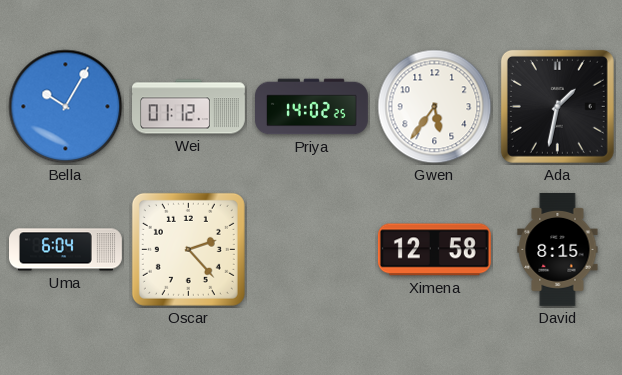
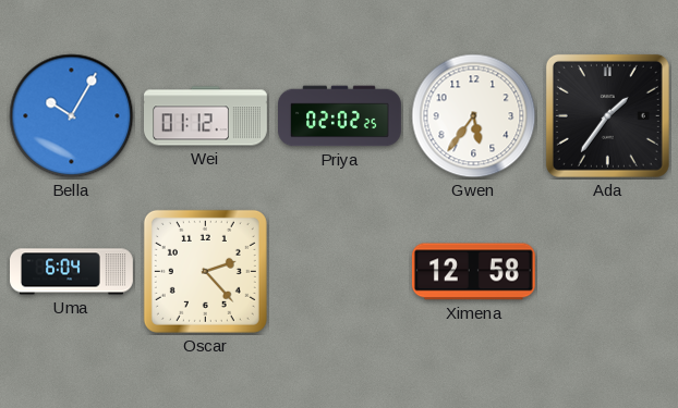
Priya: 14:02 -> 02:02
Ada: 1:32 -> 1:36
David: 8:15 -> none
